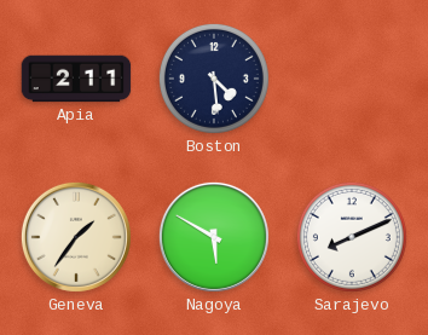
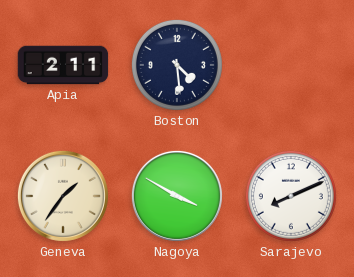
Nagoya: 5:50 -> 3:50
